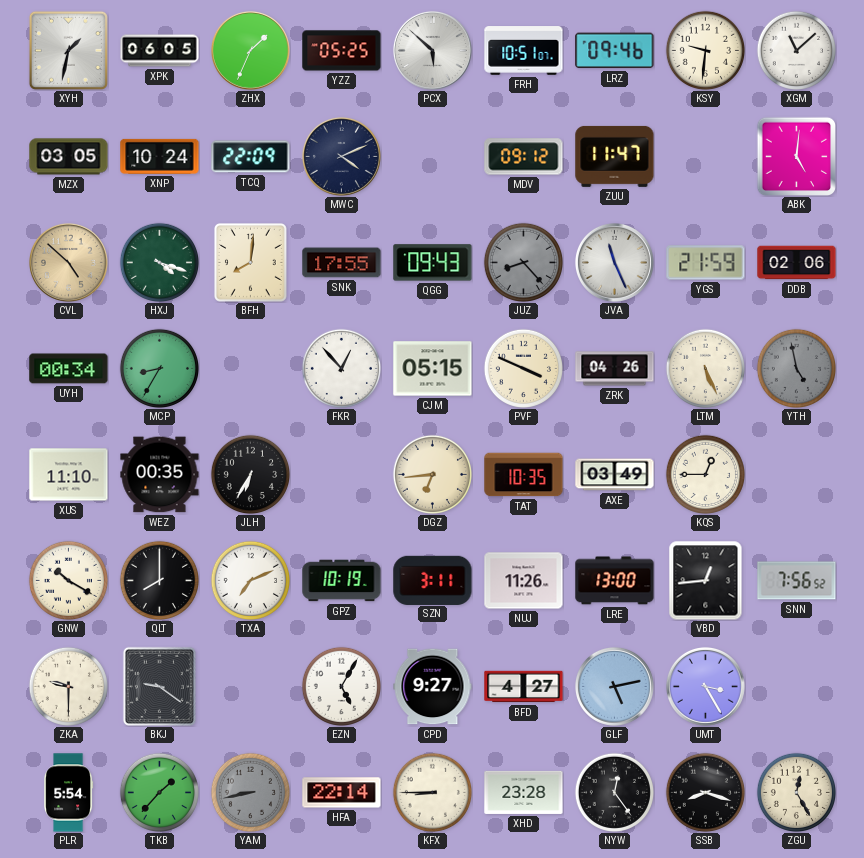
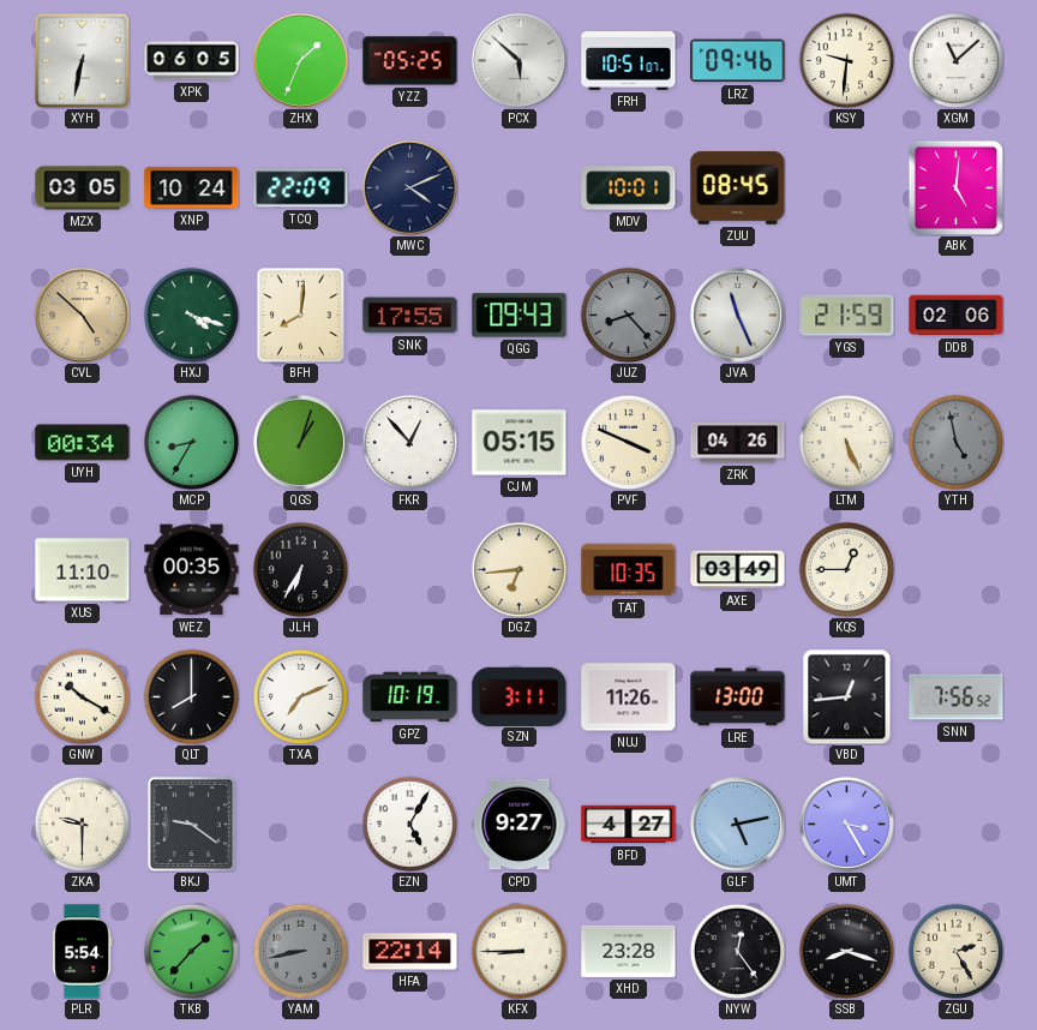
XYH: 1:32 -> 6:32
MDV: 09:12 -> 10:01
ZUU: 11:47 -> 08:45
QGS: none -> 1:03
ZGU: 12:25 -> 2:25
